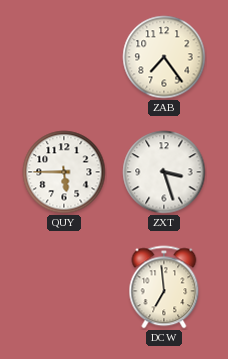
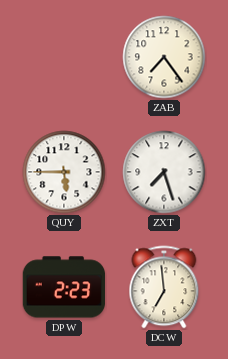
ZXT: 3:27 -> 7:27
DPW: none -> 2:23
